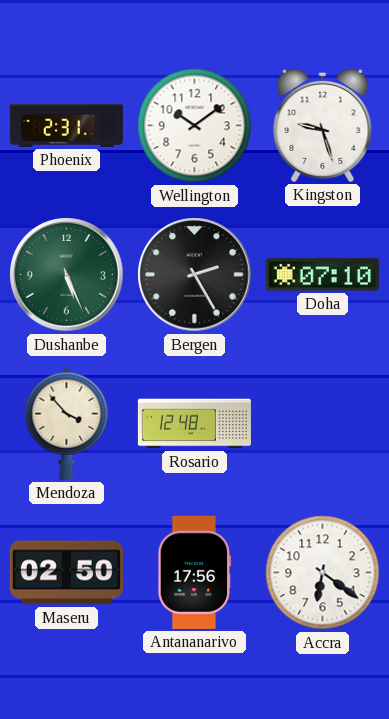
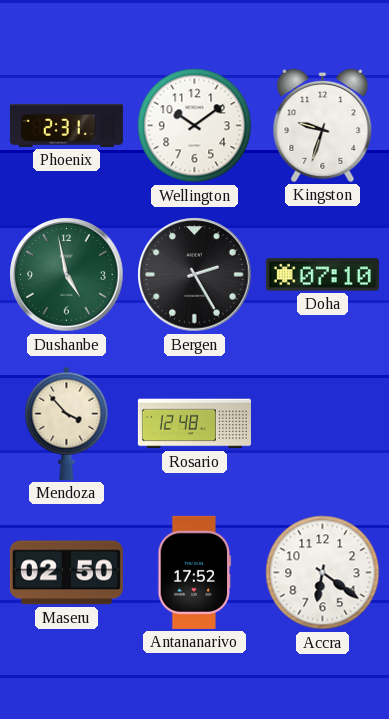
Kingston: 9:27 -> 9:33
Dushanbe: 5:26 -> 4:58
Antananarivo: 17:56 -> 17:52
